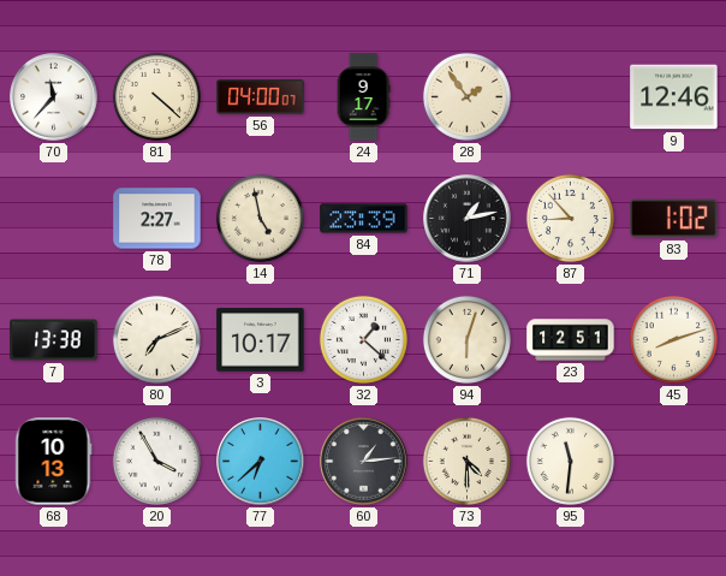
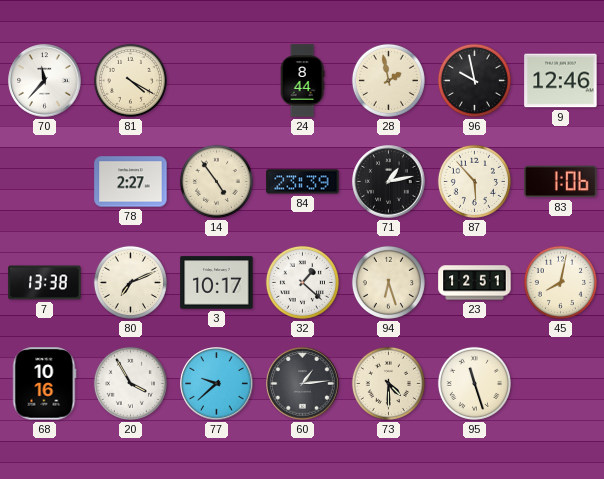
81: 4:22 -> 4:20
56: 04:00 -> none
24: 9:17 -> 8:44
28: 1:54 -> 1:58
96: none -> 9:58
14: 4:58 -> 4:54
87: 8:53 -> 5:53
83: 1:02 -> 1:06
94: 6:03 -> 6:27
45: 8:12 -> 8:02
68: 10:13 -> 10:16
77: 6:38 -> 9:38
95: 11:31 -> 11:27
